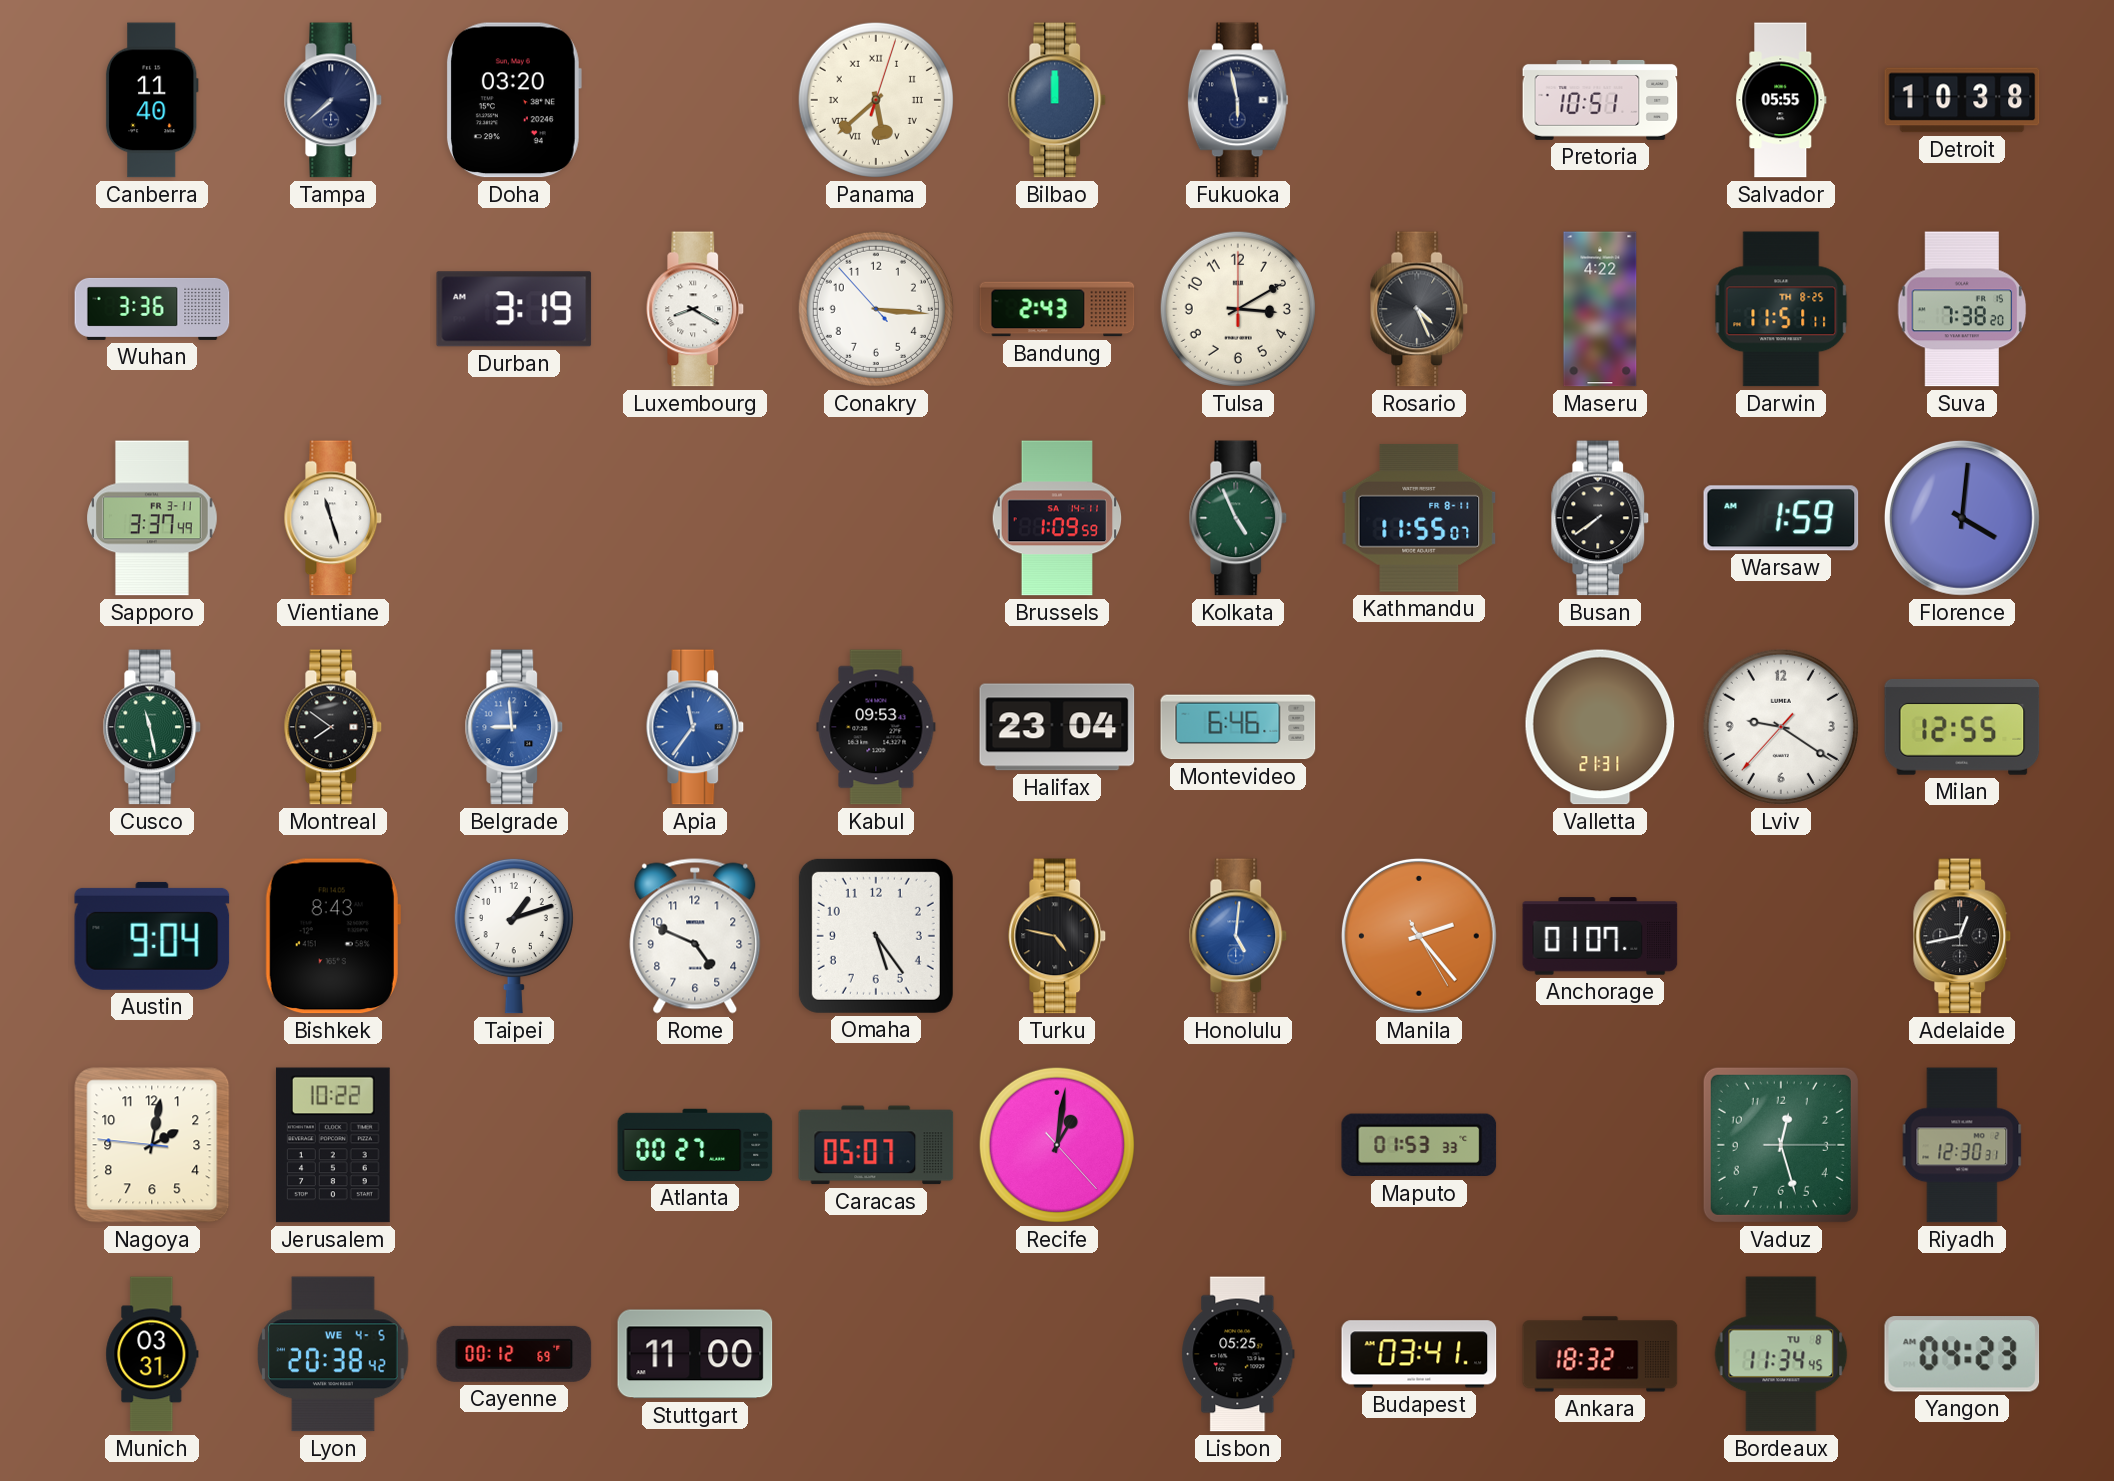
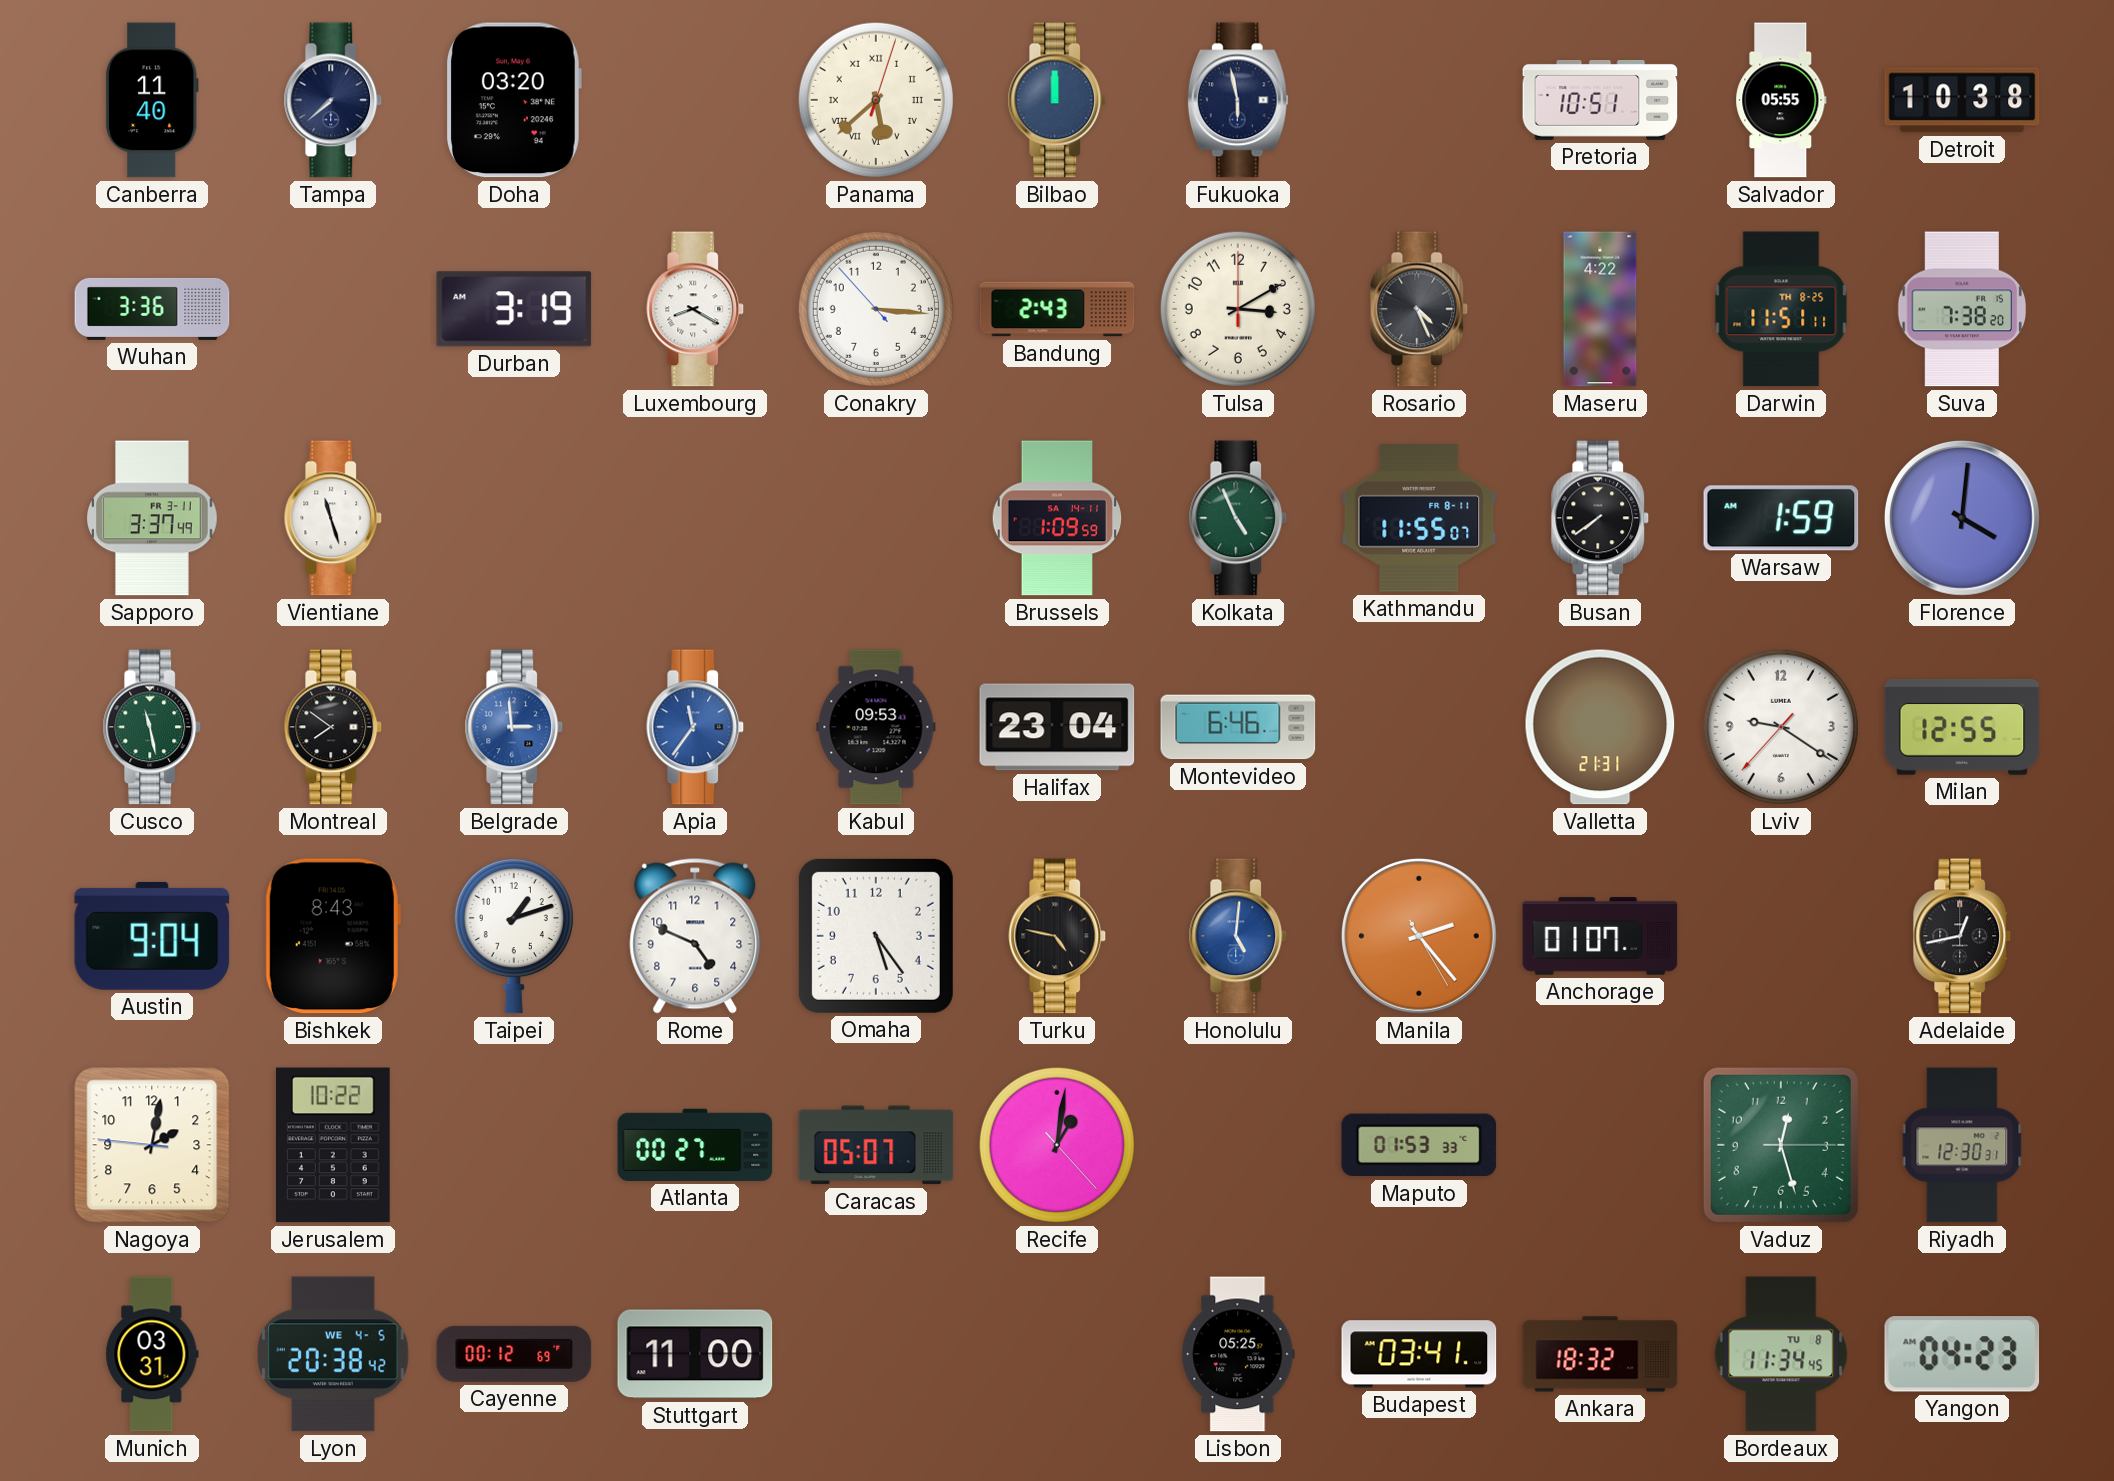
Belgrade: 8:59 -> 2:59
